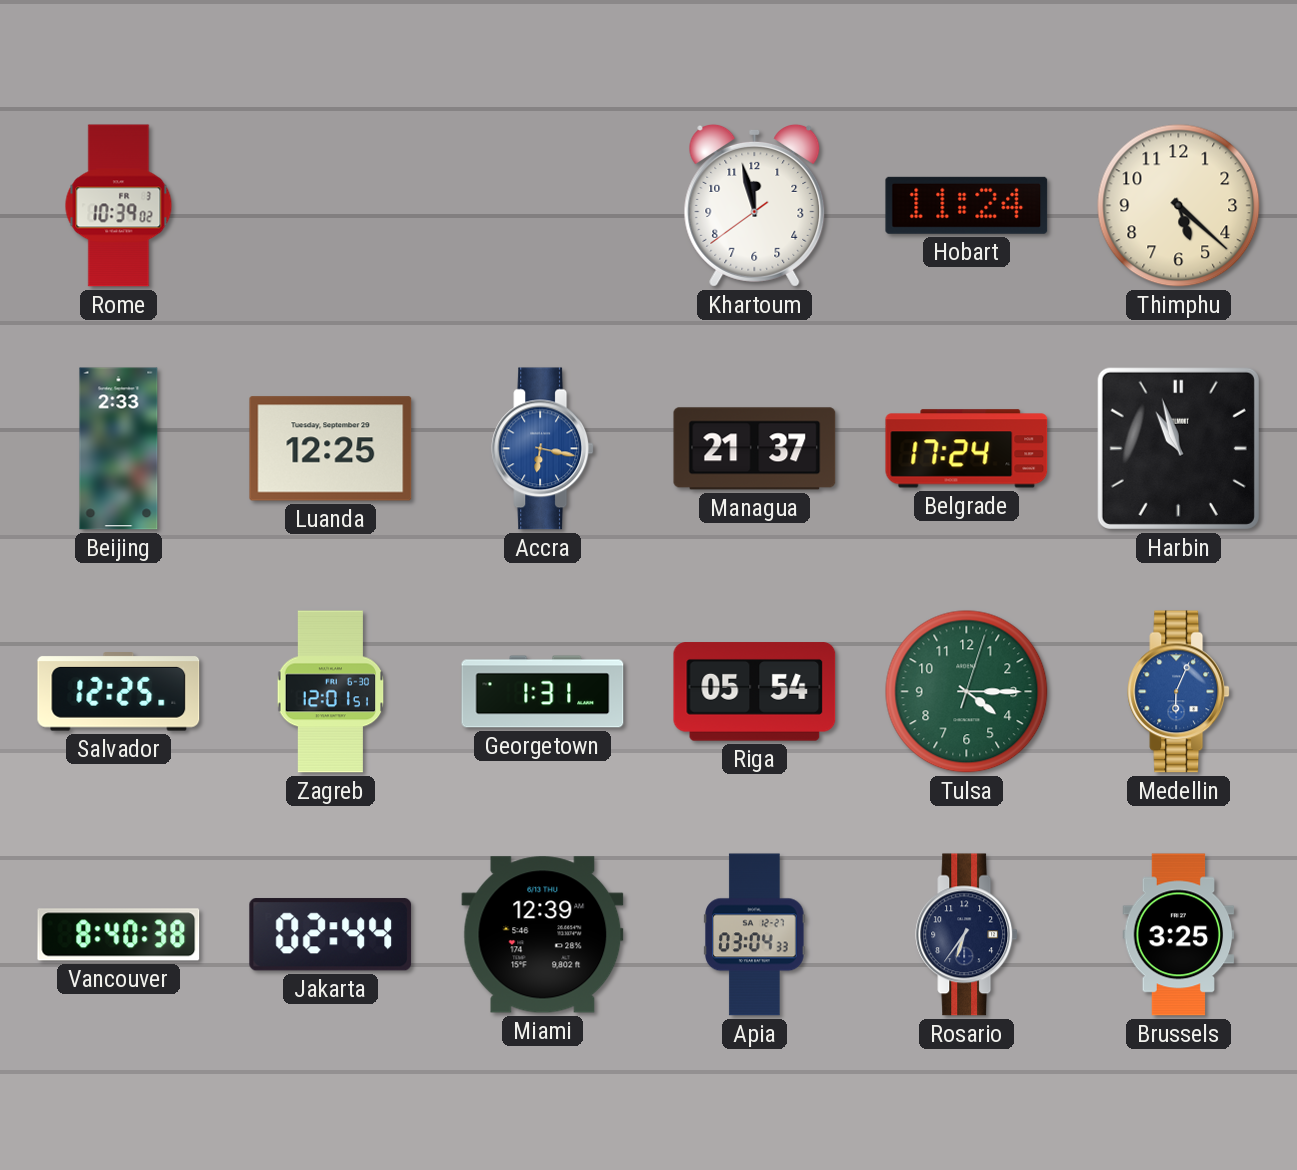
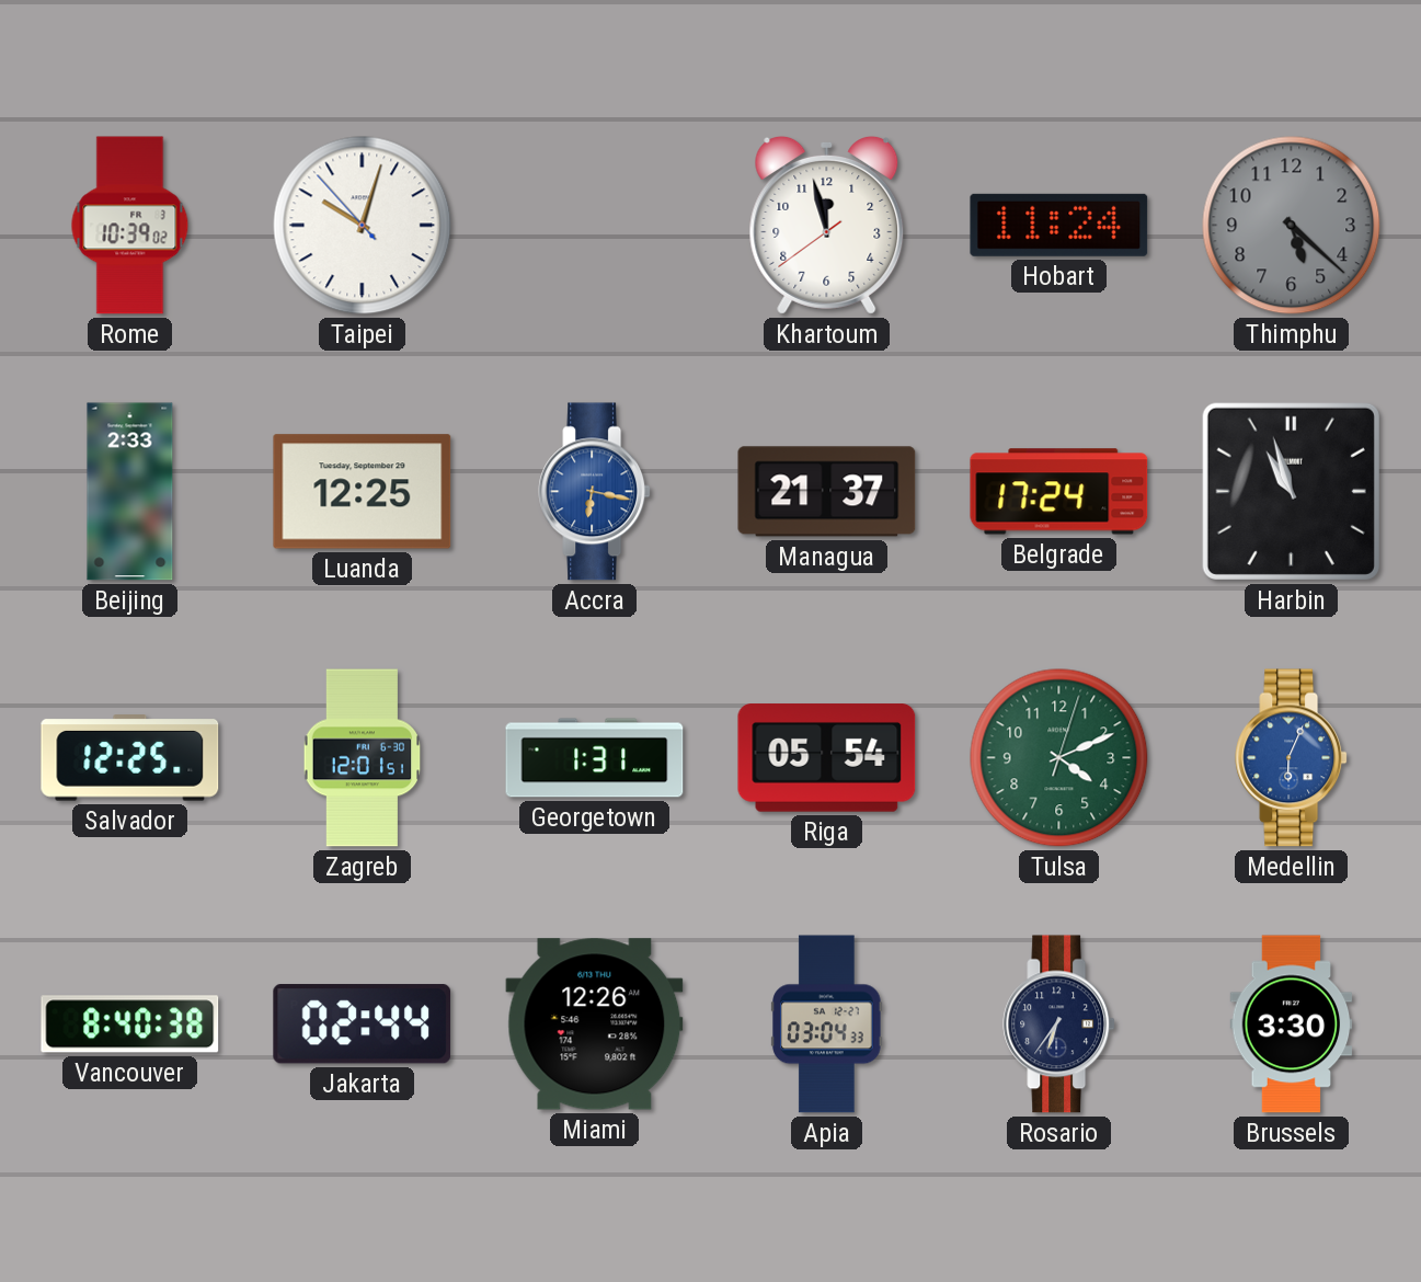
Taipei: none -> 10:02
Thimphu dial: cream -> grey
Tulsa: 4:15 -> 4:11
Miami: 12:39 -> 12:26
Brussels: 3:25 -> 3:30
